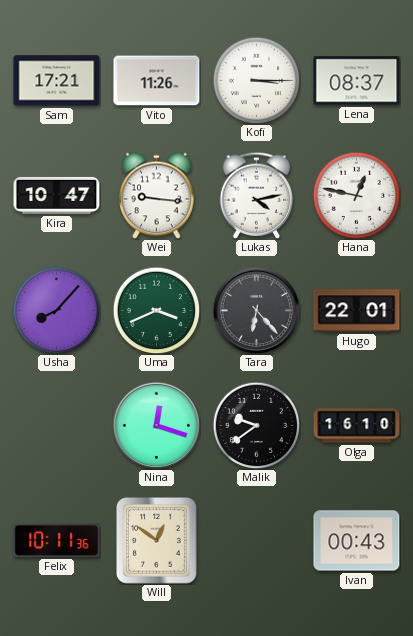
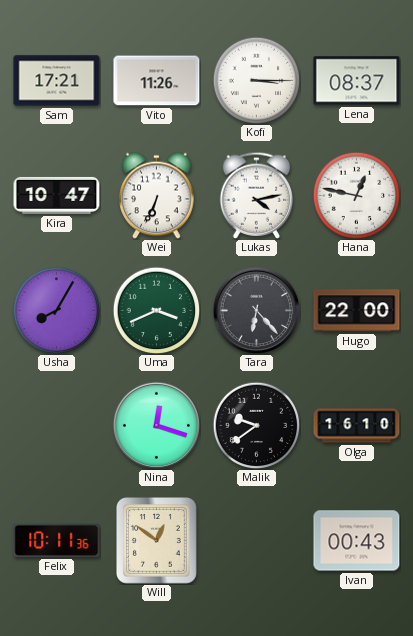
Wei: 9:16 -> 6:34
Usha: 8:07 -> 8:05
Hugo: 22:01 -> 22:00
